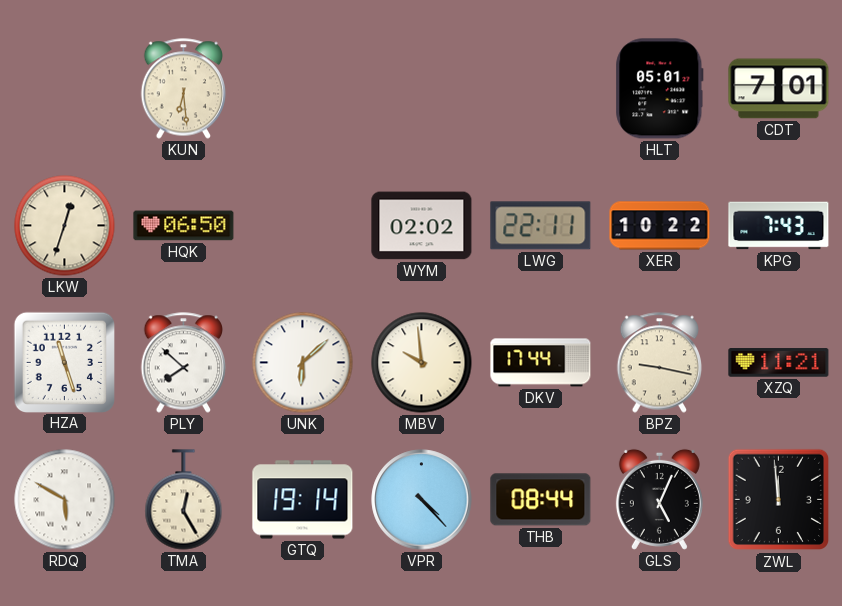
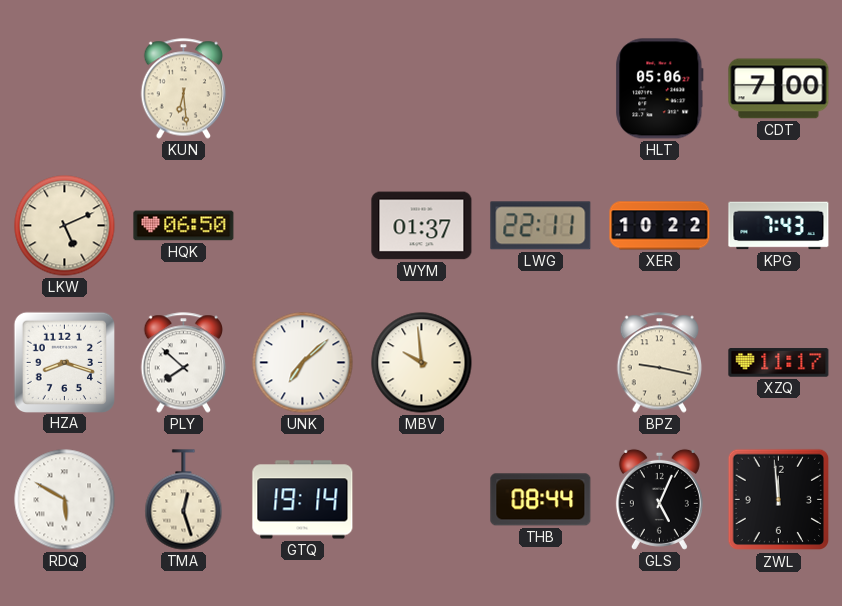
HLT: 05:01 -> 05:06
CDT: 7:01 -> 7:00
LKW: 12:33 -> 5:11
WYM: 02:02 -> 01:37
HZA: 11:27 -> 8:18
UNK: 6:08 -> 7:08
DKV: 17:44 -> none
XZQ: 11:21 -> 11:17
TMA: 12:25 -> 12:27
VPR: 4:23 -> none
